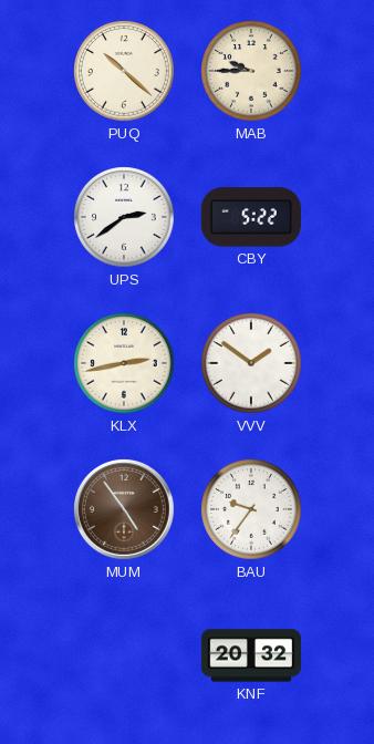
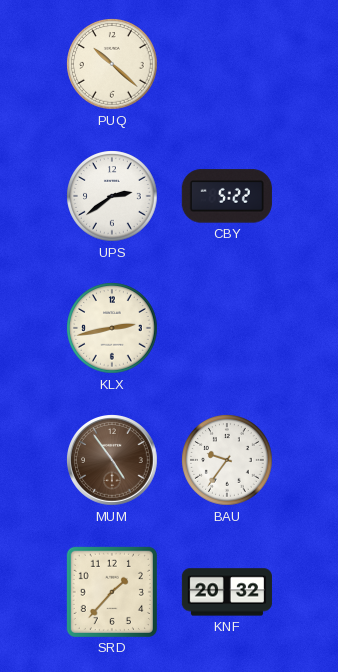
MAB: 9:45 -> none
VVV: 1:51 -> none
SRD: none -> 1:37
